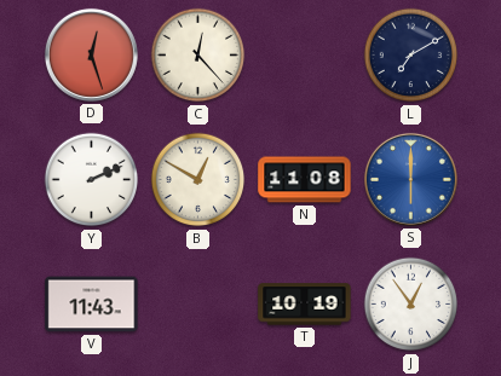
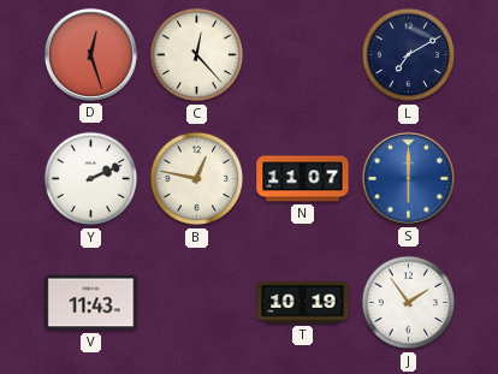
B: 12:50 -> 12:47
N: 11:08 -> 11:07
J: 12:54 -> 1:54
